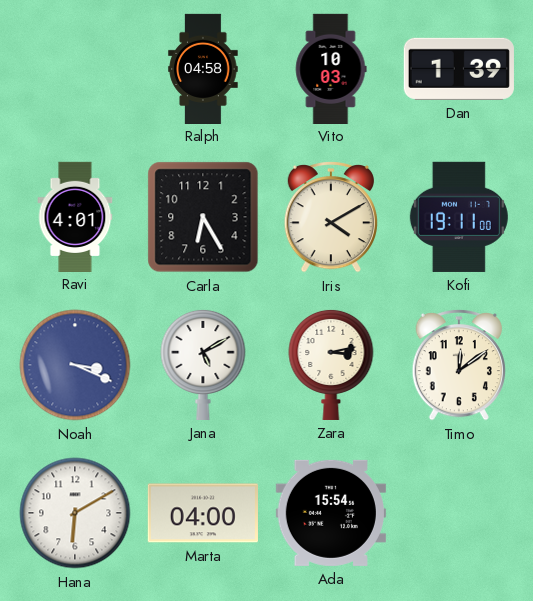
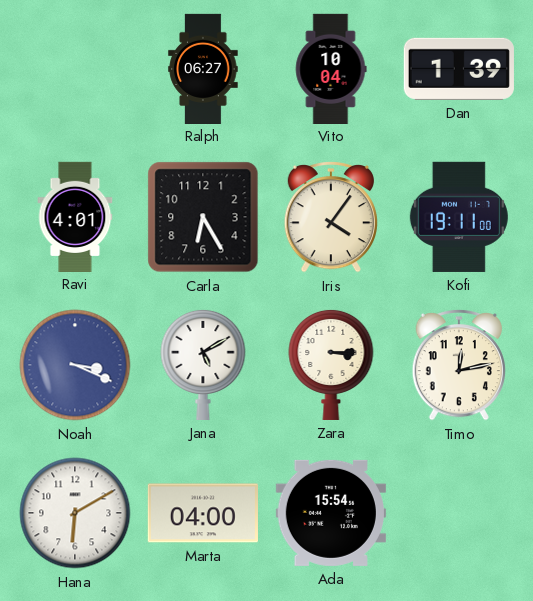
Ralph: 04:58 -> 06:27
Vito: 10:03 -> 10:04
Iris: 4:10 -> 4:06
Zara: 3:13 -> 3:15
Timo: 12:09 -> 12:13
